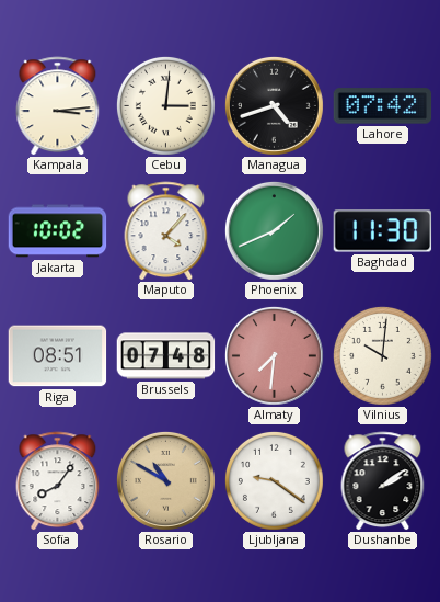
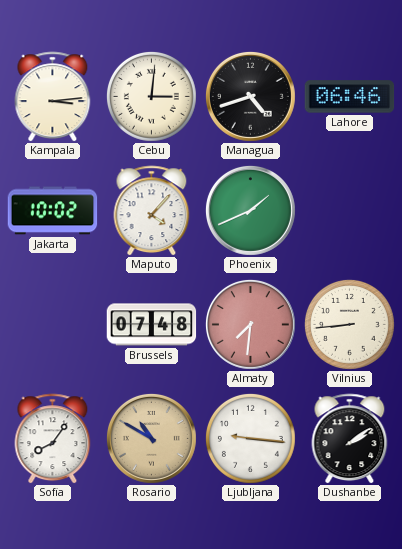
Lahore: 07:42 -> 06:46
Baghdad: 11:30 -> none
Riga: 08:51 -> none
Vilnius: 10:01 -> 8:44
Ljubljana: 9:21 -> 9:16
